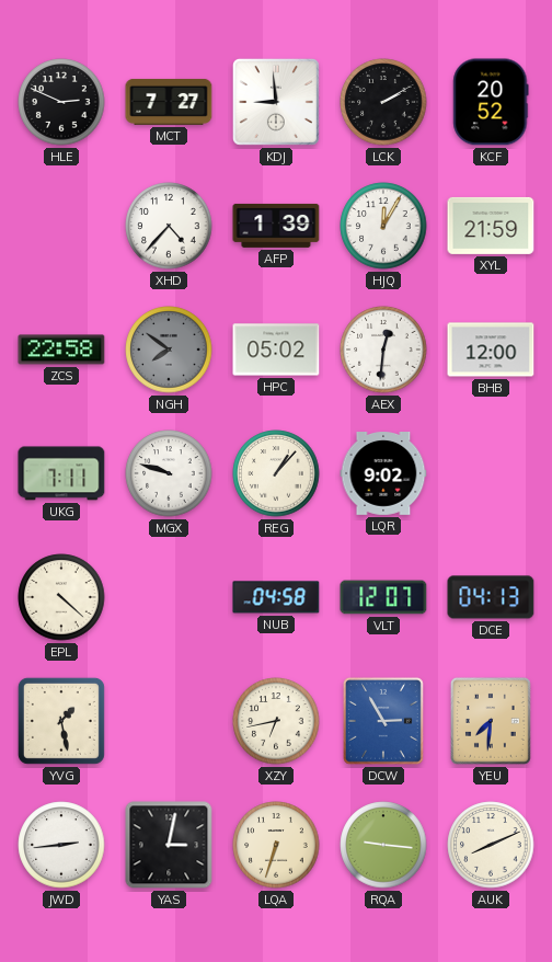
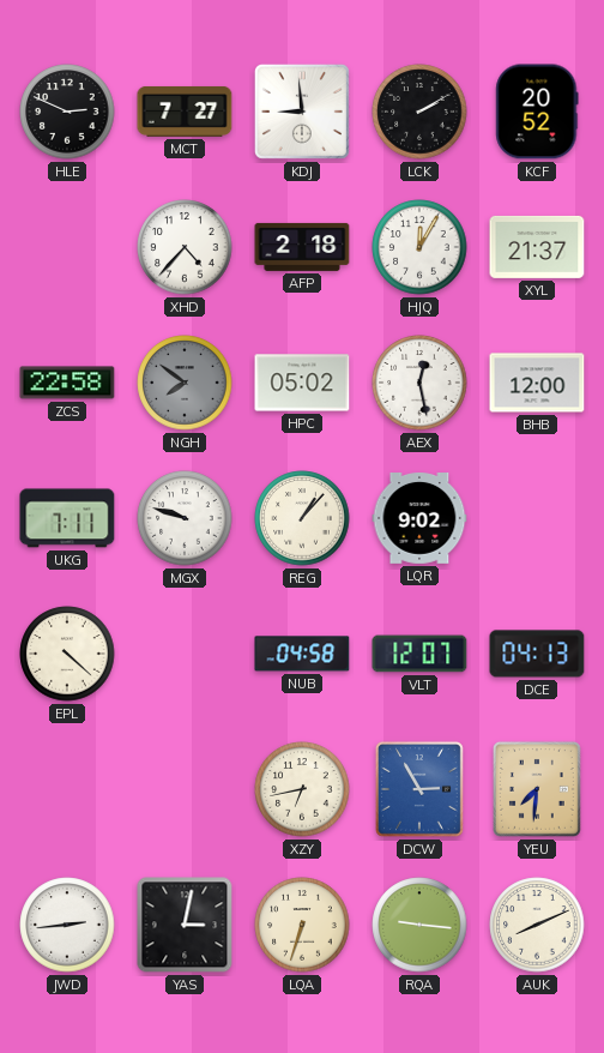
AFP: 1:39 -> 2:18
XYL: 21:59 -> 21:37
AEX: 12:31 -> 12:28
YVG: 1:28 -> none
